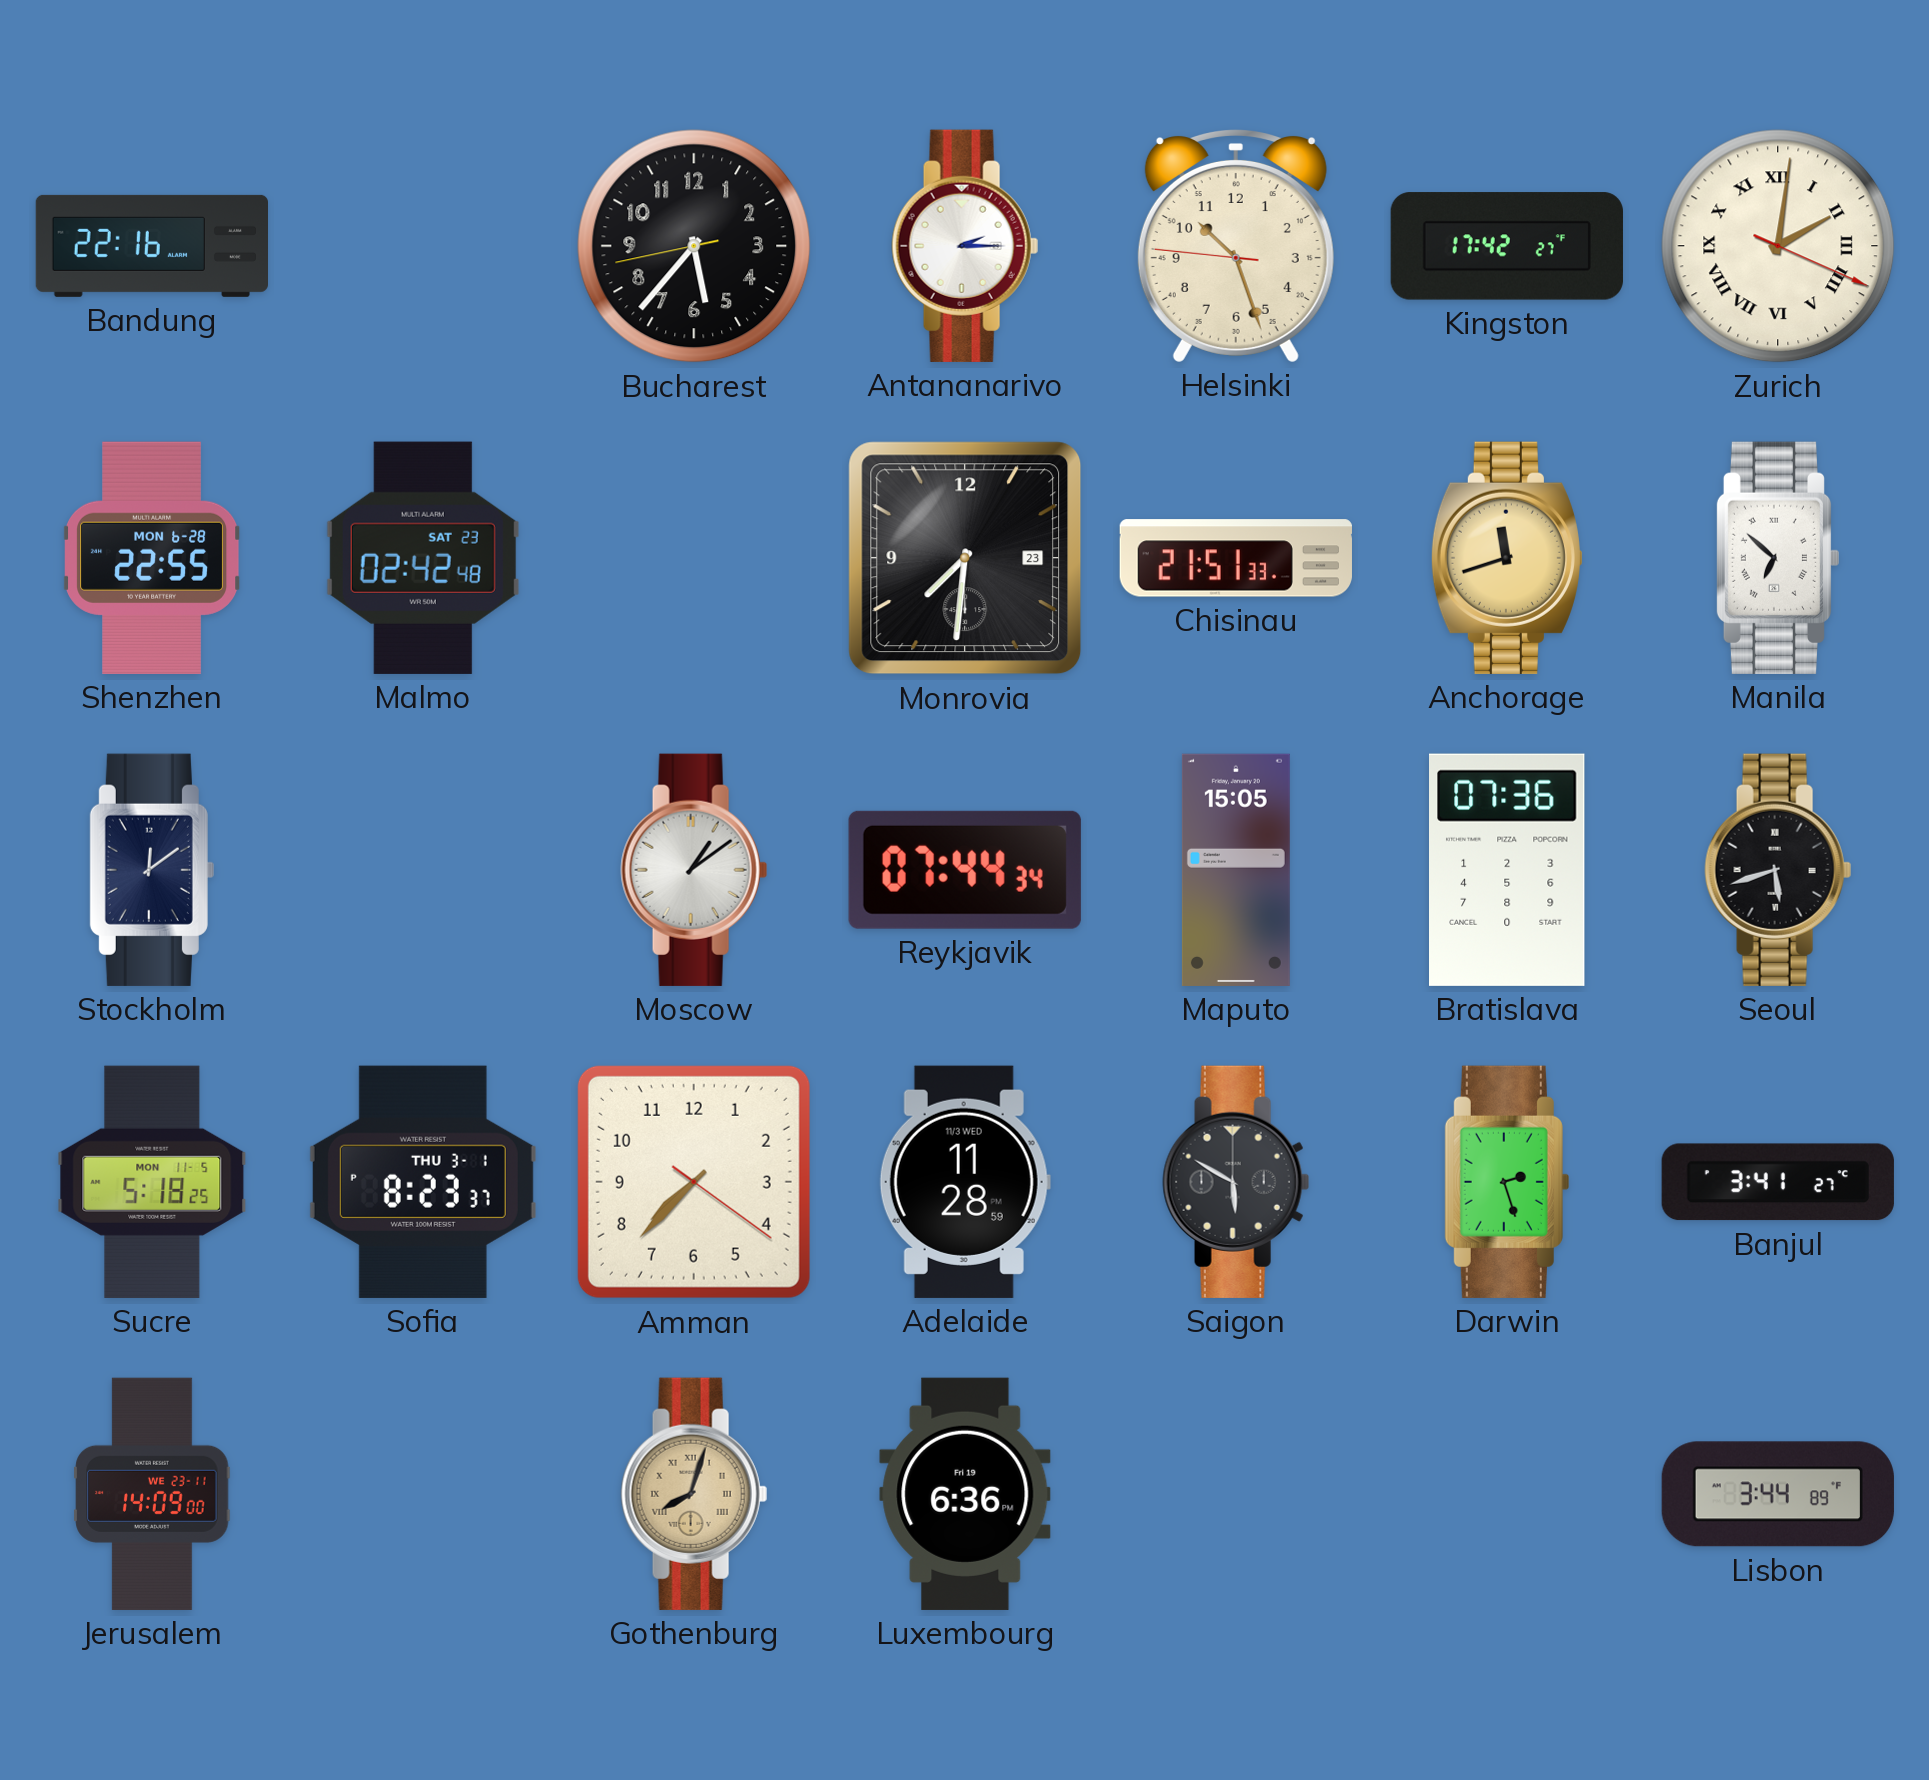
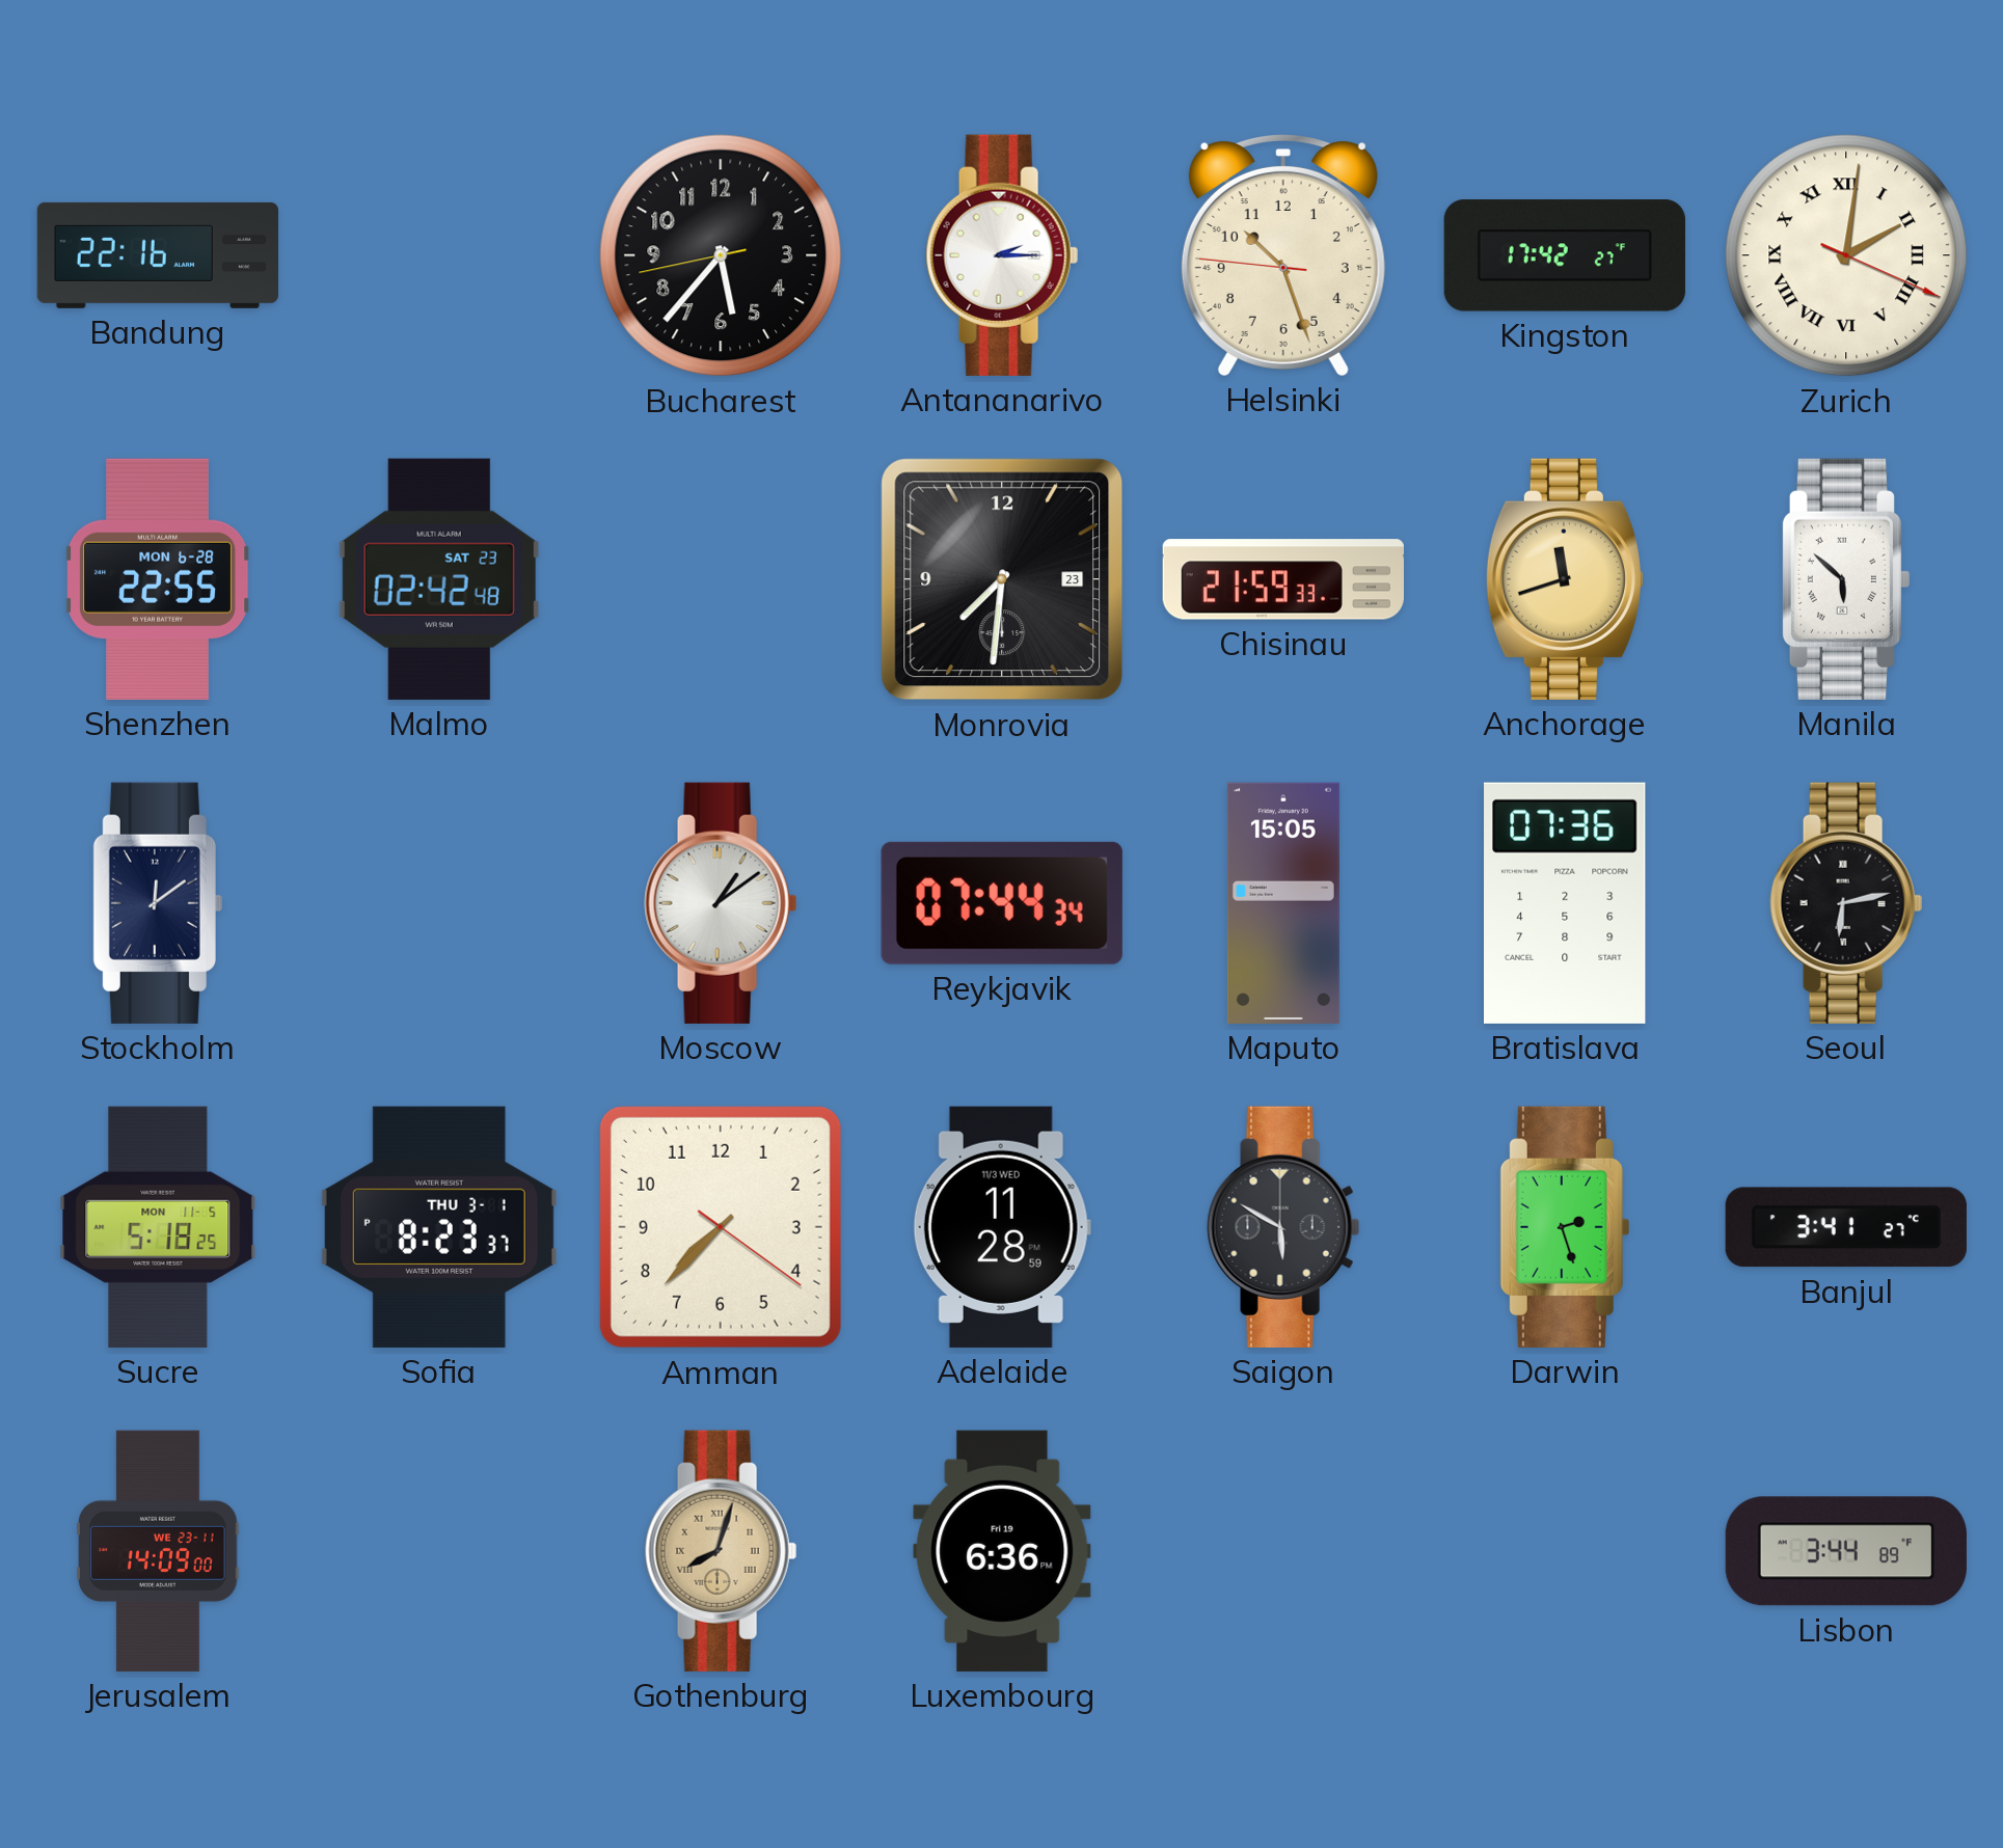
Chisinau: 21:51 -> 21:59
Manila: 6:52 -> 5:52
Seoul: 5:42 -> 6:13
